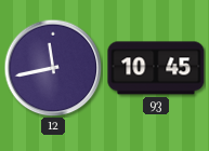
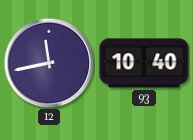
93: 10:45 -> 10:40
